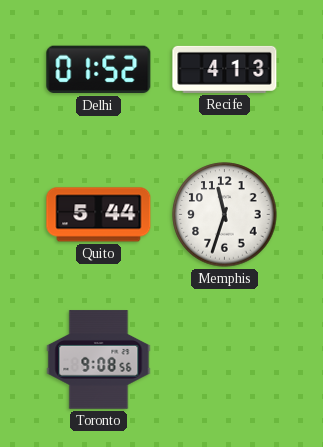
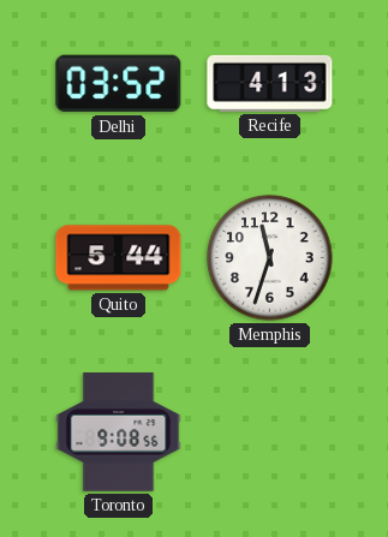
Delhi: 01:52 -> 03:52
